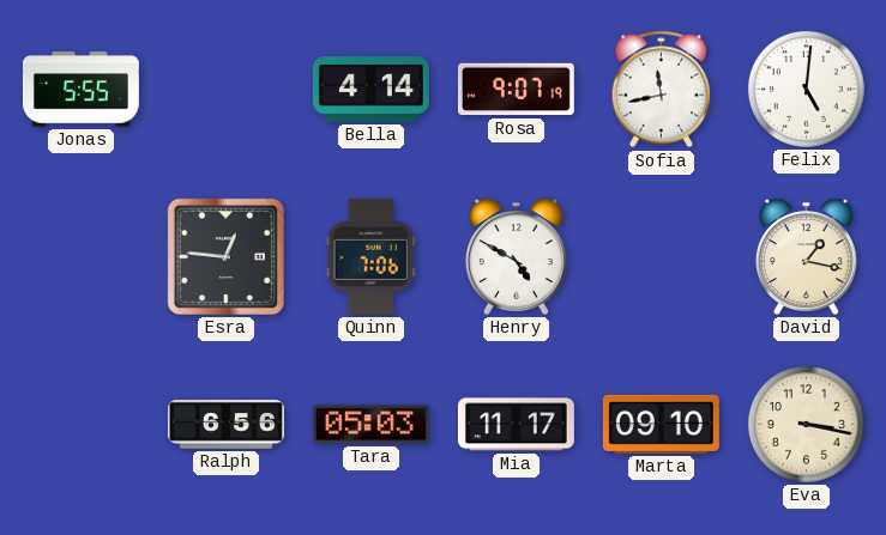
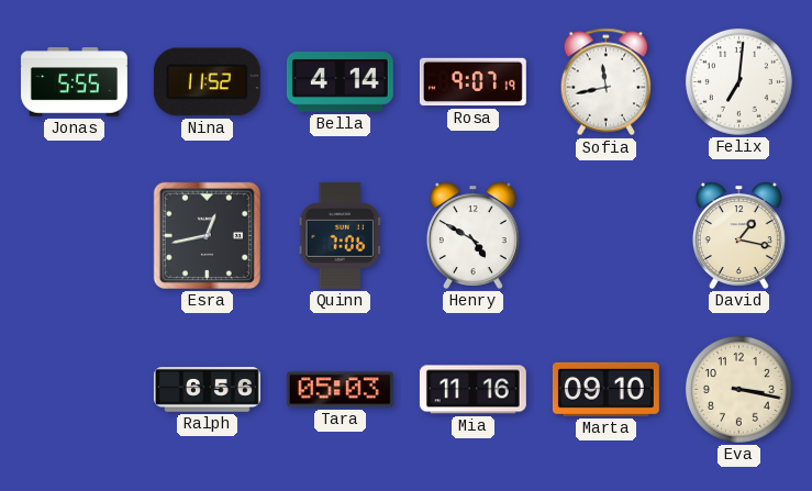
Nina: none -> 11:52
Felix: 5:01 -> 7:01
Esra: 12:46 -> 12:43
Mia: 11:17 -> 11:16
